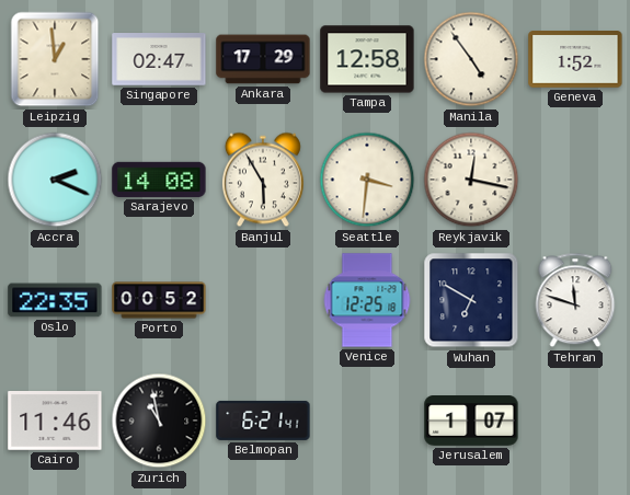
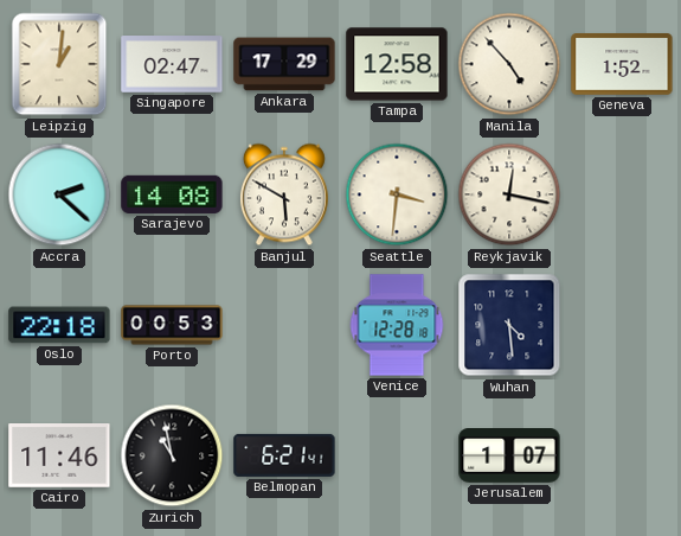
Leipzig: 12:59 -> 1:01
Manila: 4:54 -> 4:53
Accra: 2:19 -> 2:22
Banjul: 5:55 -> 5:50
Oslo: 22:35 -> 22:18
Porto: 00:52 -> 00:53
Venice: 12:25 -> 12:28
Wuhan: 6:50 -> 4:29
Tehran: 11:48 -> none
